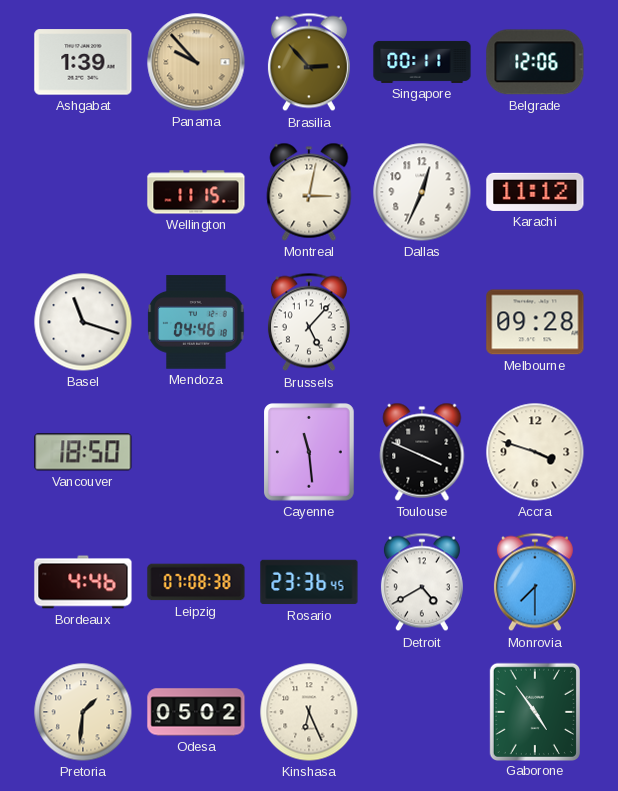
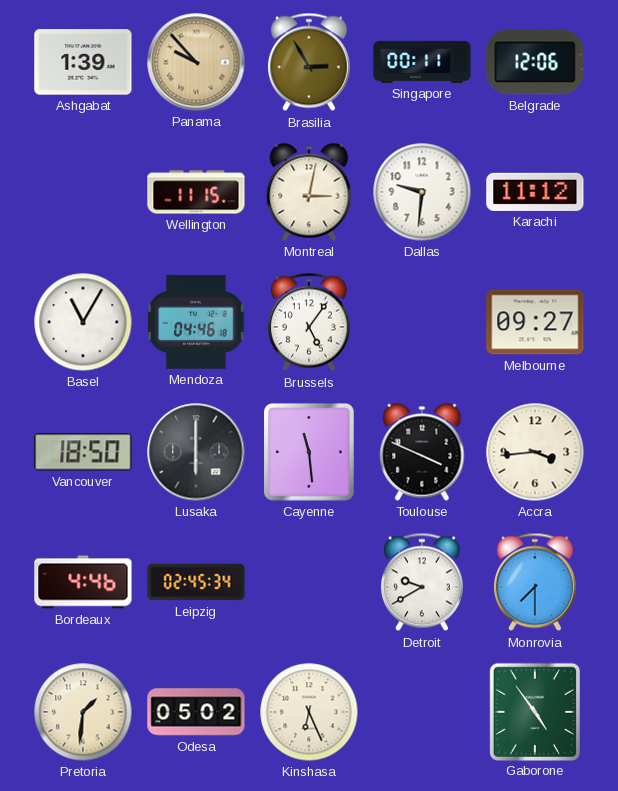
Brasilia: 2:53 -> 2:55
Dallas: 12:34 -> 9:31
Basel: 11:18 -> 11:05
Brussels: 5:07 -> 5:06
Melbourne: 09:28 -> 09:27
Lusaka: none -> 6:00
Accra: 3:48 -> 3:44
Leipzig: 07:08 -> 02:45
Rosario: 23:36 -> none
Detroit: 4:40 -> 9:40
